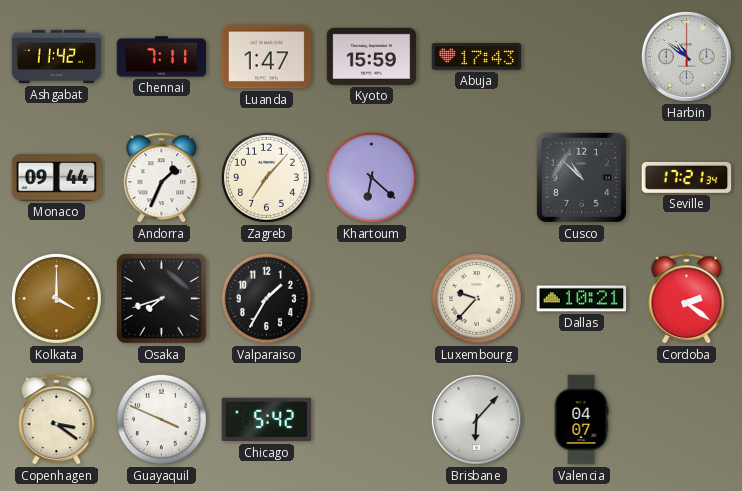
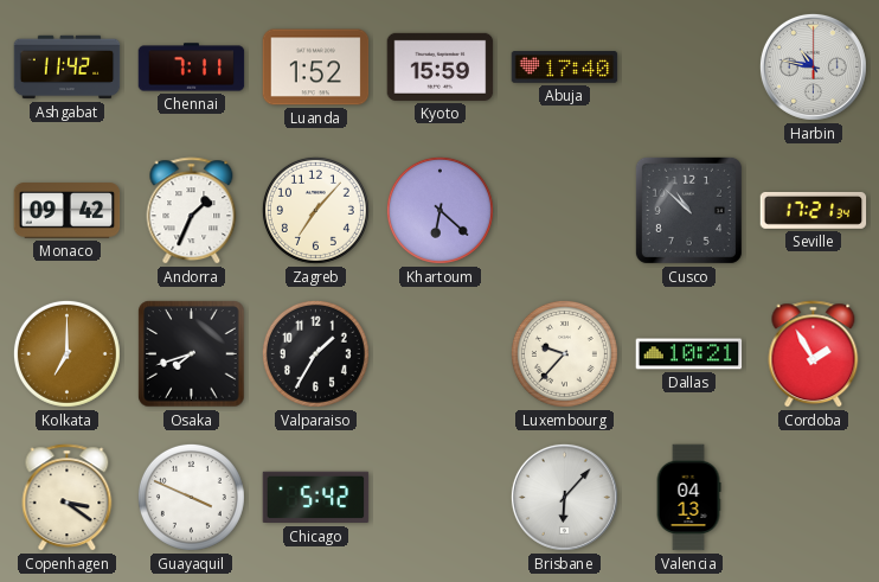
Luanda: 1:47 -> 1:52
Abuja: 17:43 -> 17:40
Harbin: 10:51 -> 10:47
Monaco: 09:44 -> 09:42
Kolkata: 4:00 -> 7:00
Cordoba: 2:21 -> 1:55
Valencia: 04:07 -> 04:13
